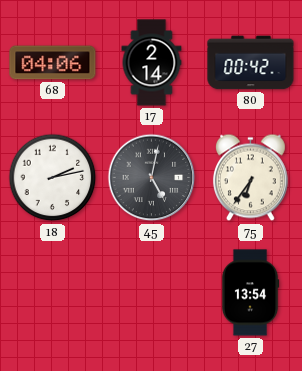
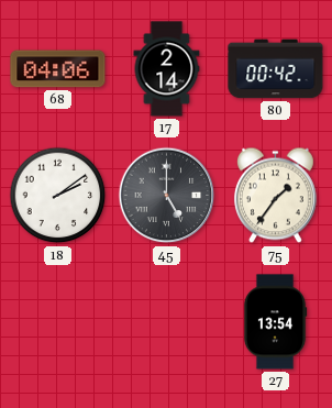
18: 2:13 -> 2:09
45: 5:02 -> 5:00
75: 6:36 -> 1:36
